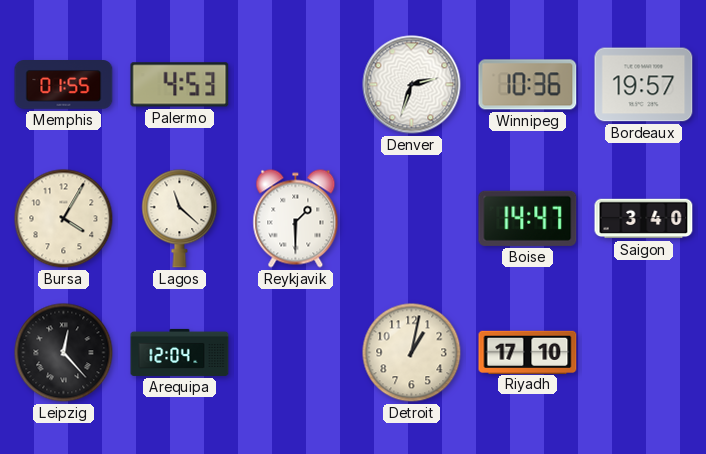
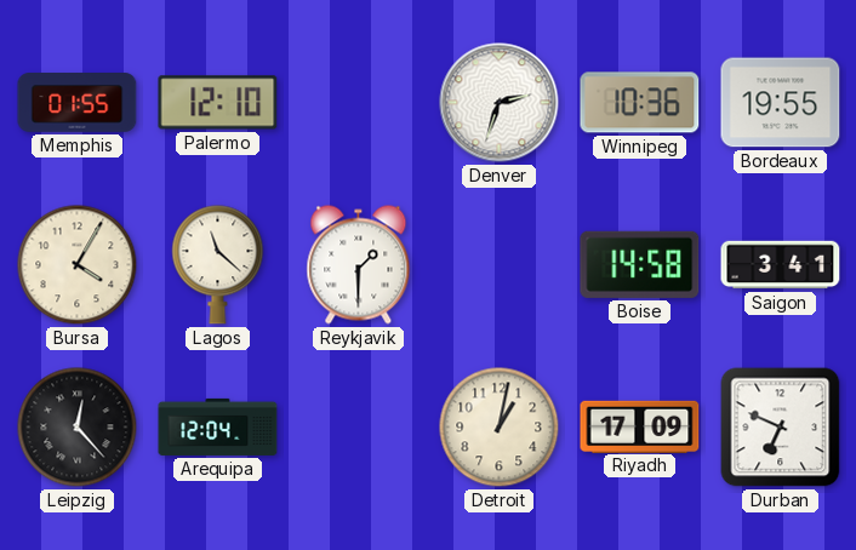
Palermo: 4:53 -> 12:10
Bordeaux: 19:57 -> 19:55
Boise: 14:47 -> 14:58
Saigon: 3:40 -> 3:41
Riyadh: 17:10 -> 17:09
Durban: none -> 6:49
